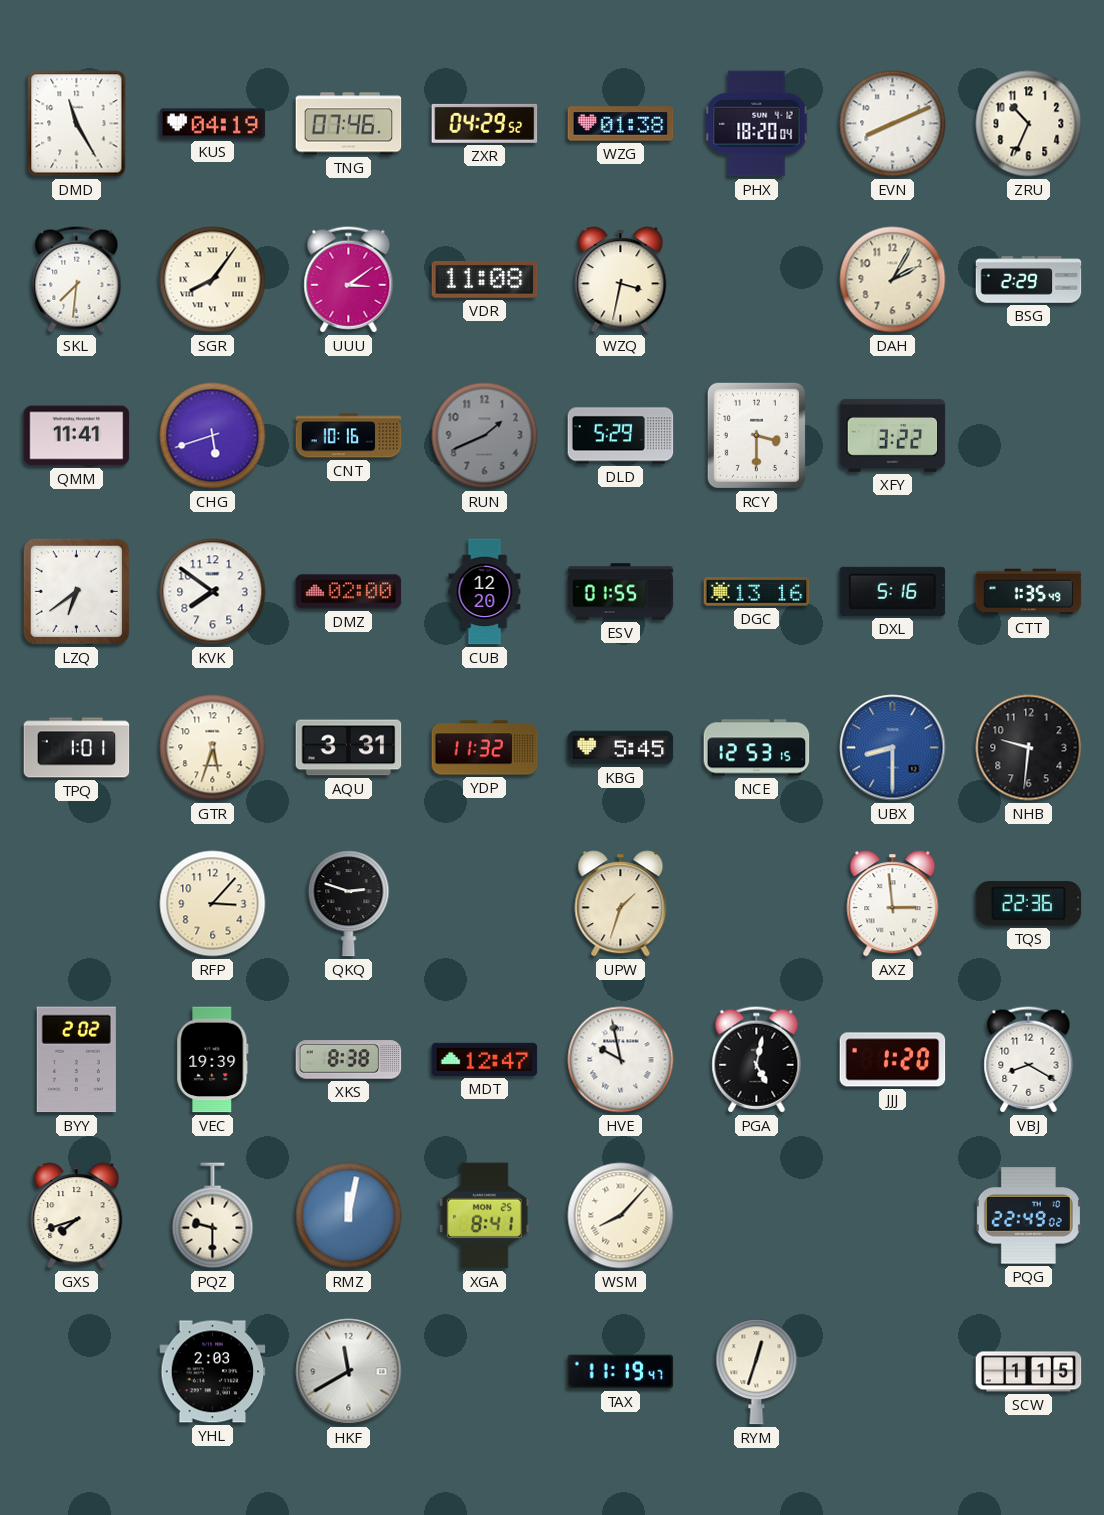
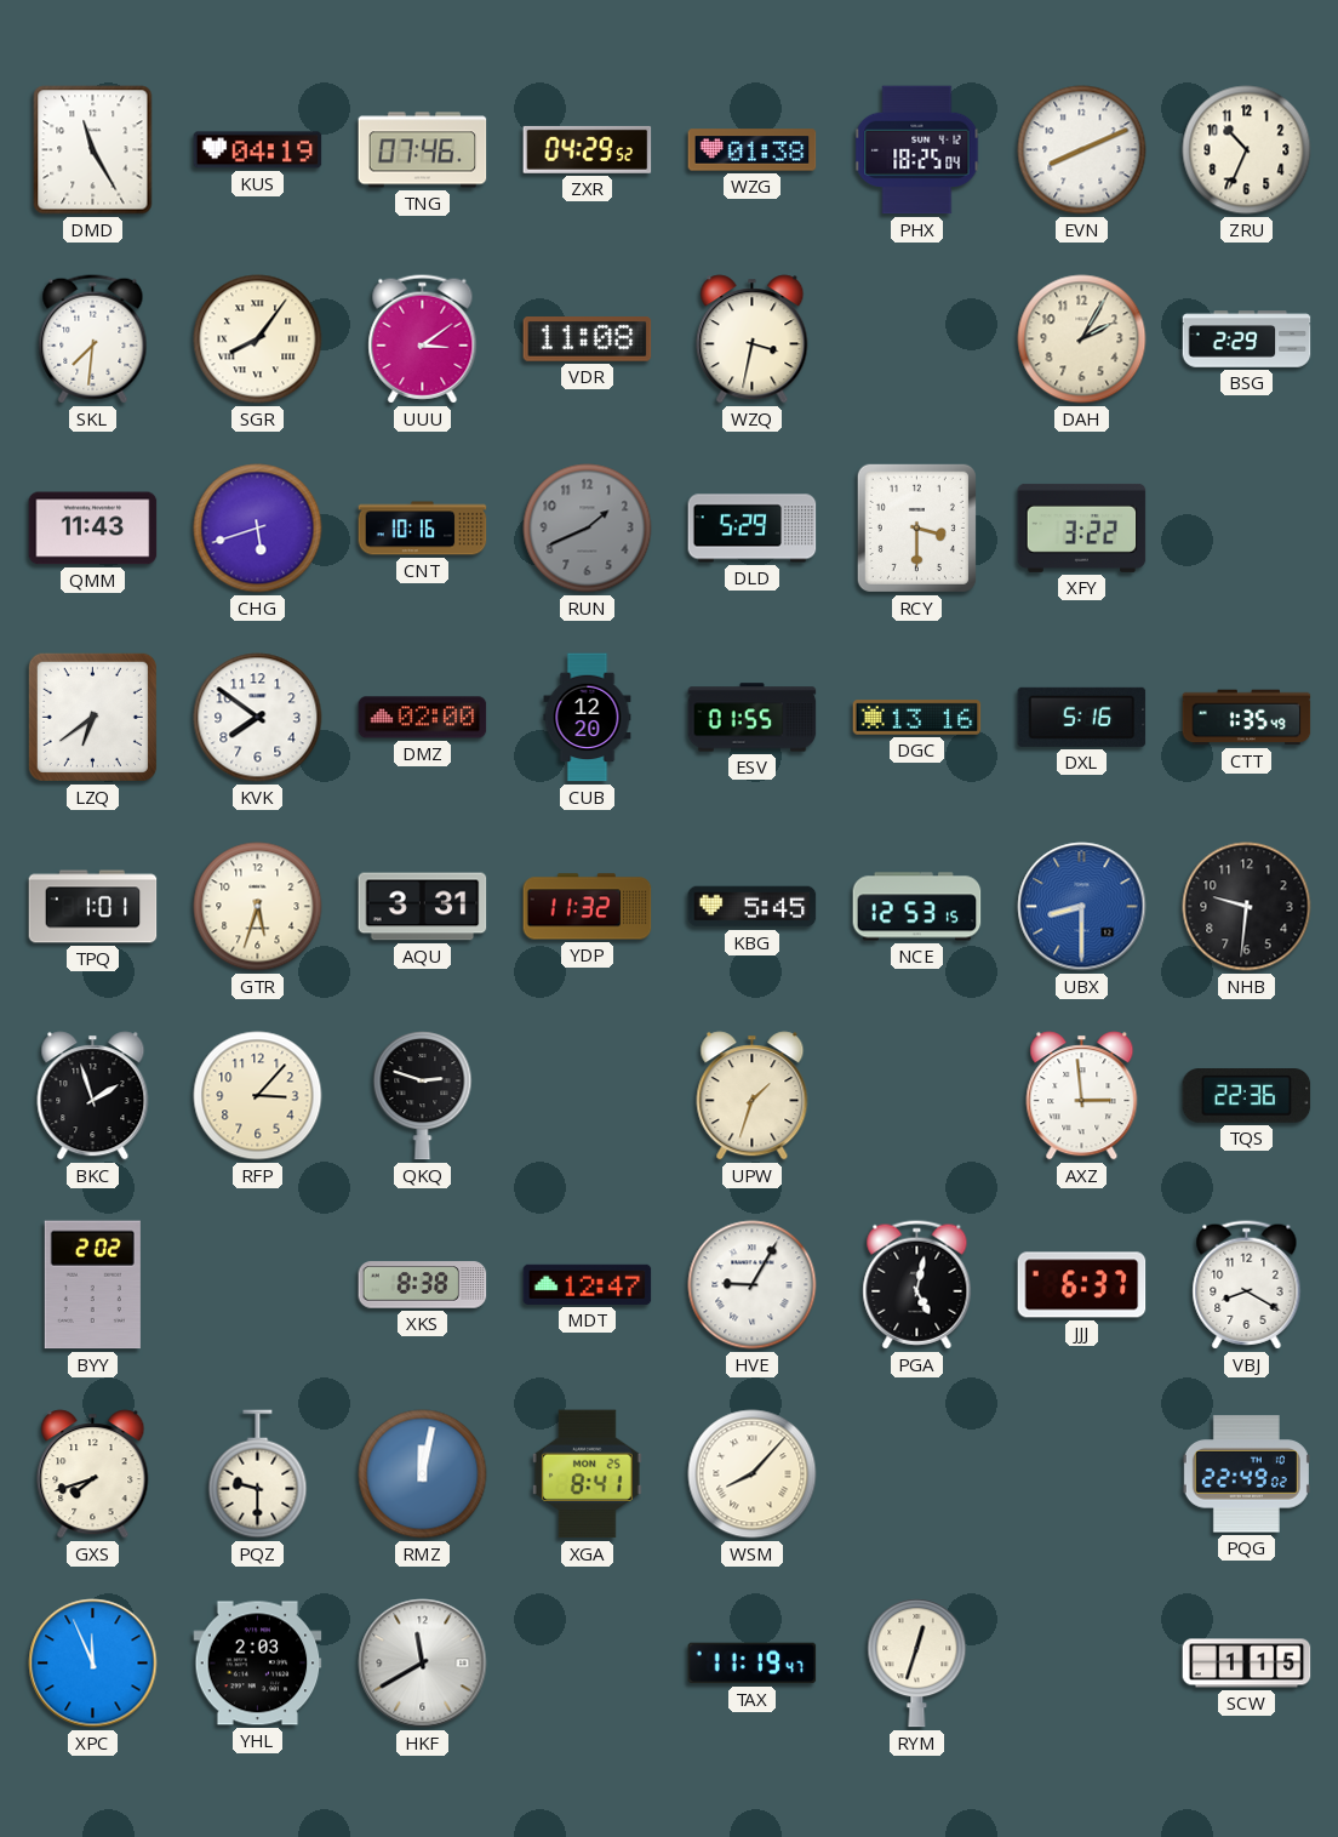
PHX: 18:20 -> 18:25
QMM: 11:41 -> 11:43
BKC: none -> 1:57
VEC: 19:39 -> none
HVE: 9:58 -> 9:05
JJJ: 1:20 -> 6:37
XPC: none -> 11:56
